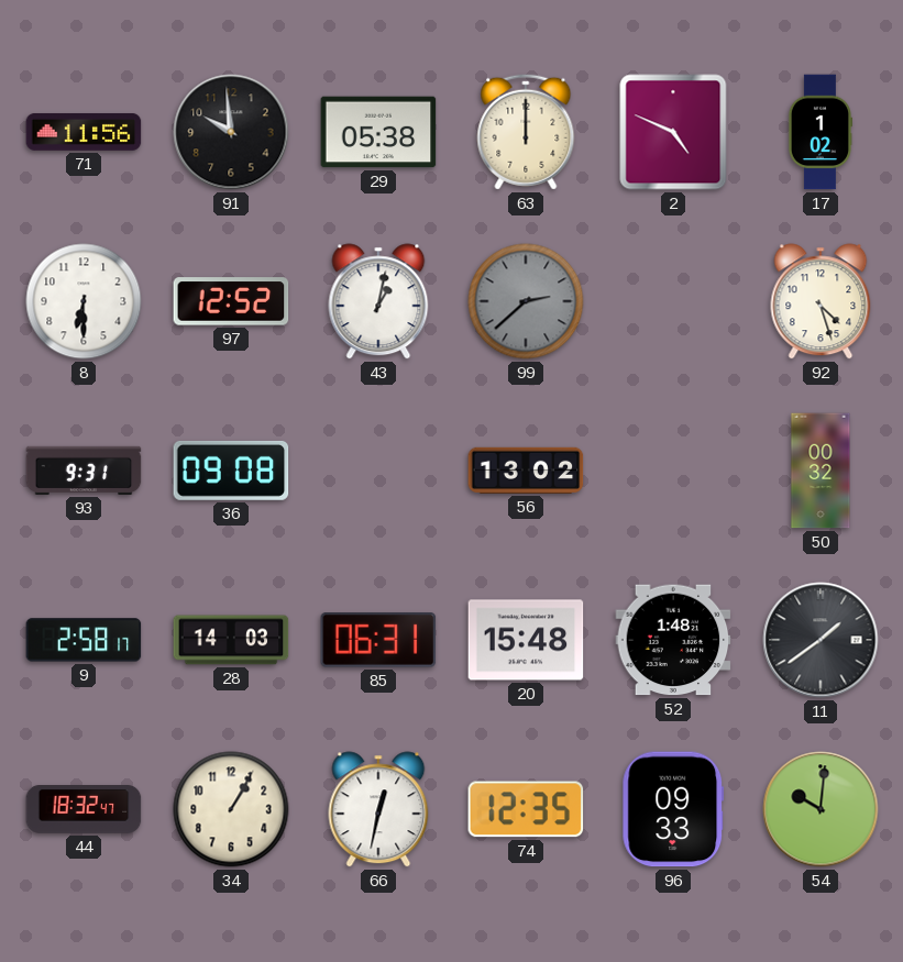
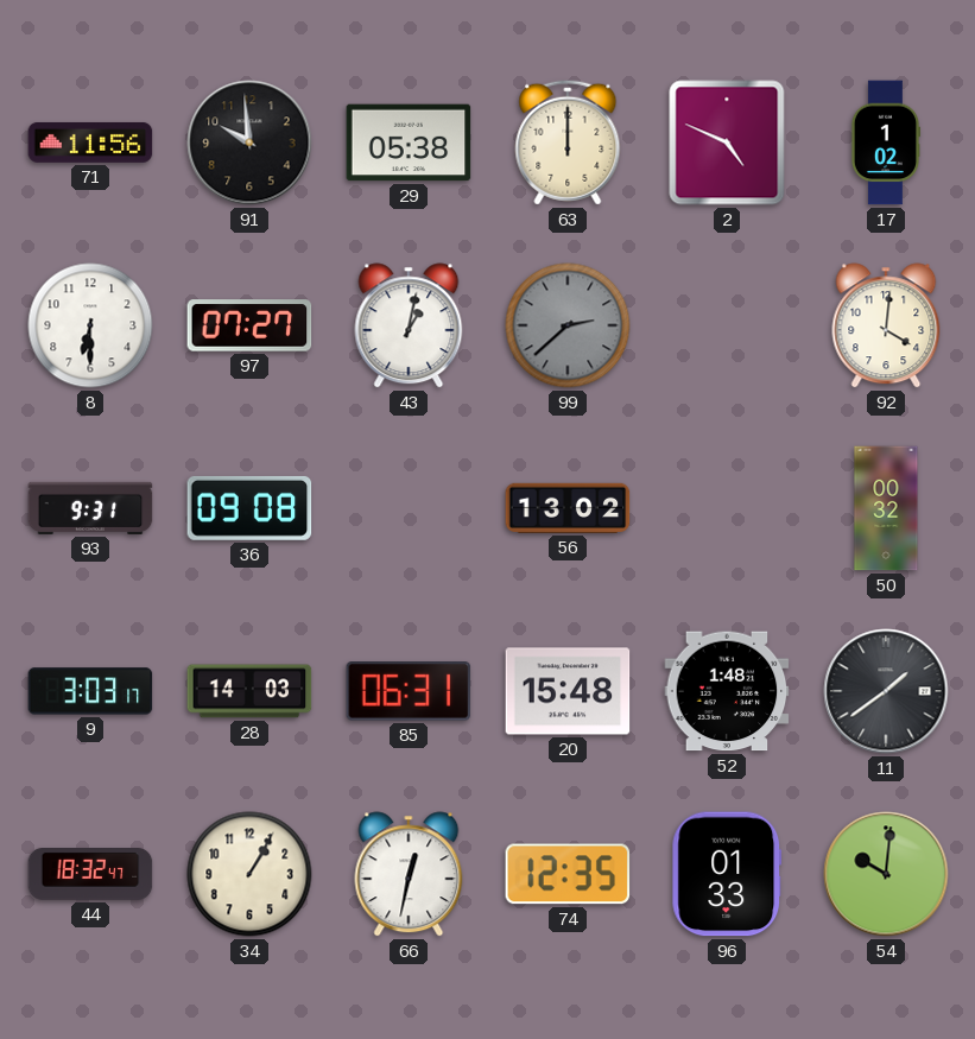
97: 12:52 -> 07:27
92: 4:27 -> 4:01
9: 2:58 -> 3:03
96: 09:33 -> 01:33
